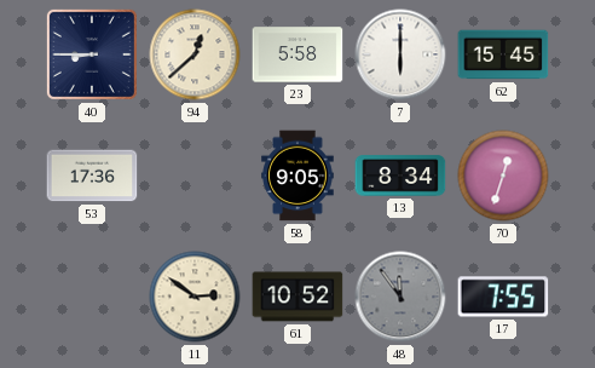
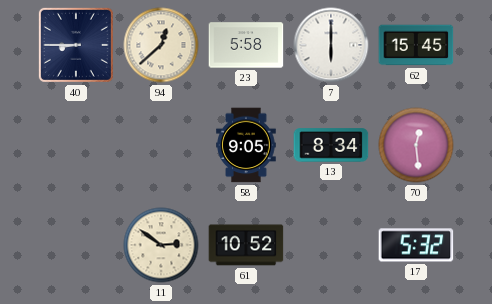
53: 17:36 -> none
70: 12:33 -> 12:29
48: 11:54 -> none
17: 7:55 -> 5:32
